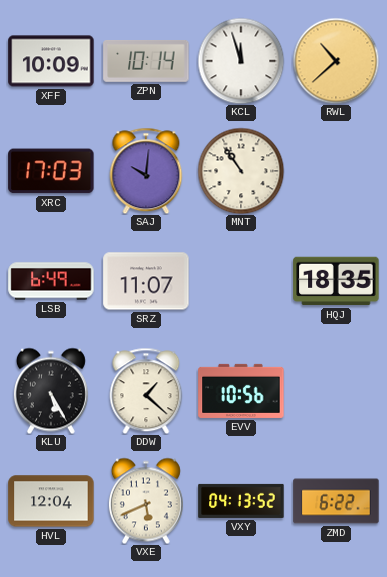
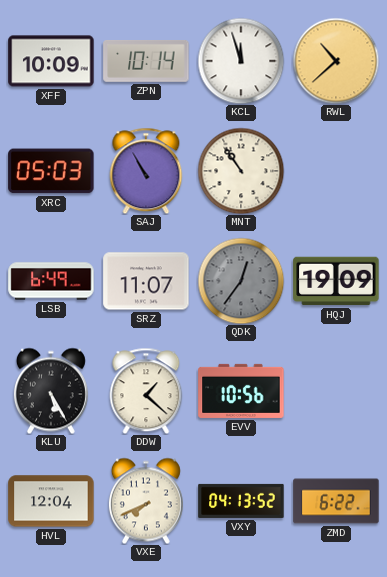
XRC: 17:03 -> 05:03
SAJ: 10:01 -> 10:55
QDK: none -> 12:36
HQJ: 18:35 -> 19:09
VXE: 5:41 -> 7:41
